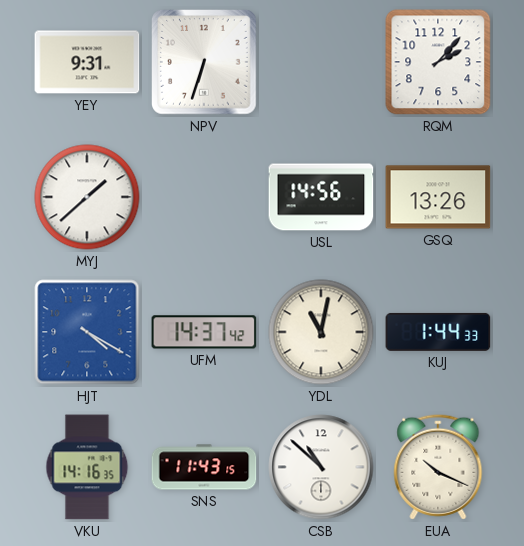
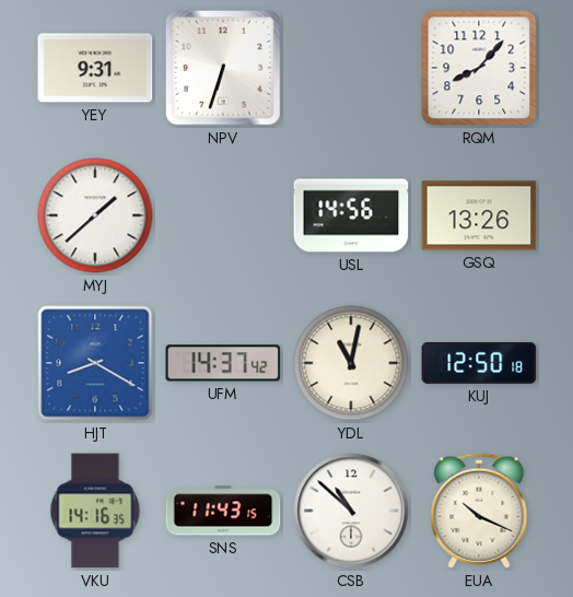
RQM: 2:07 -> 8:07
HJT: 4:20 -> 8:20
KUJ: 1:44 -> 12:50
